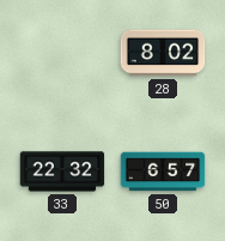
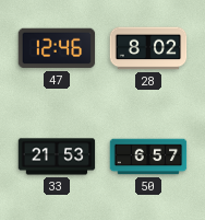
47: none -> 12:46
33: 22:32 -> 21:53
